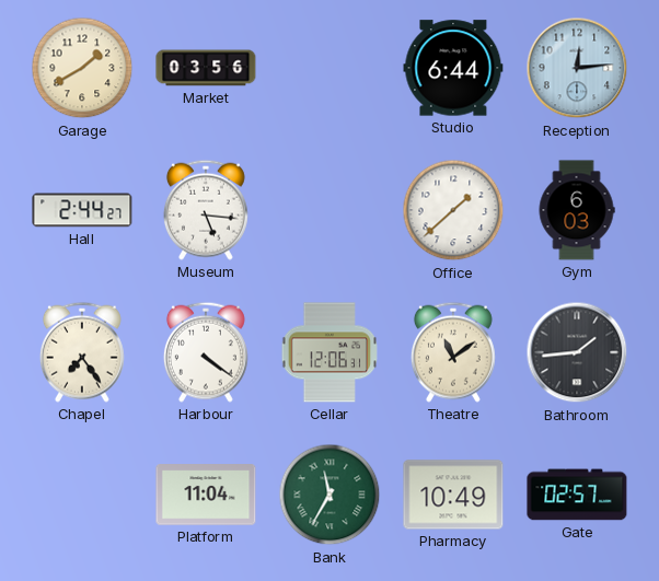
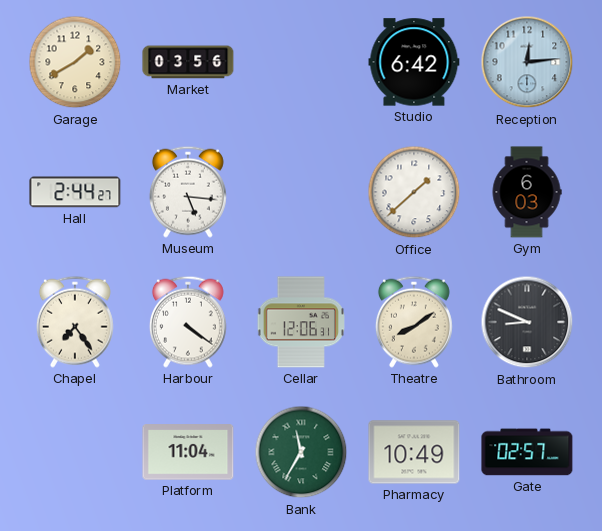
Studio: 6:44 -> 6:42
Theatre: 11:09 -> 8:09
Bathroom: 1:44 -> 8:49
